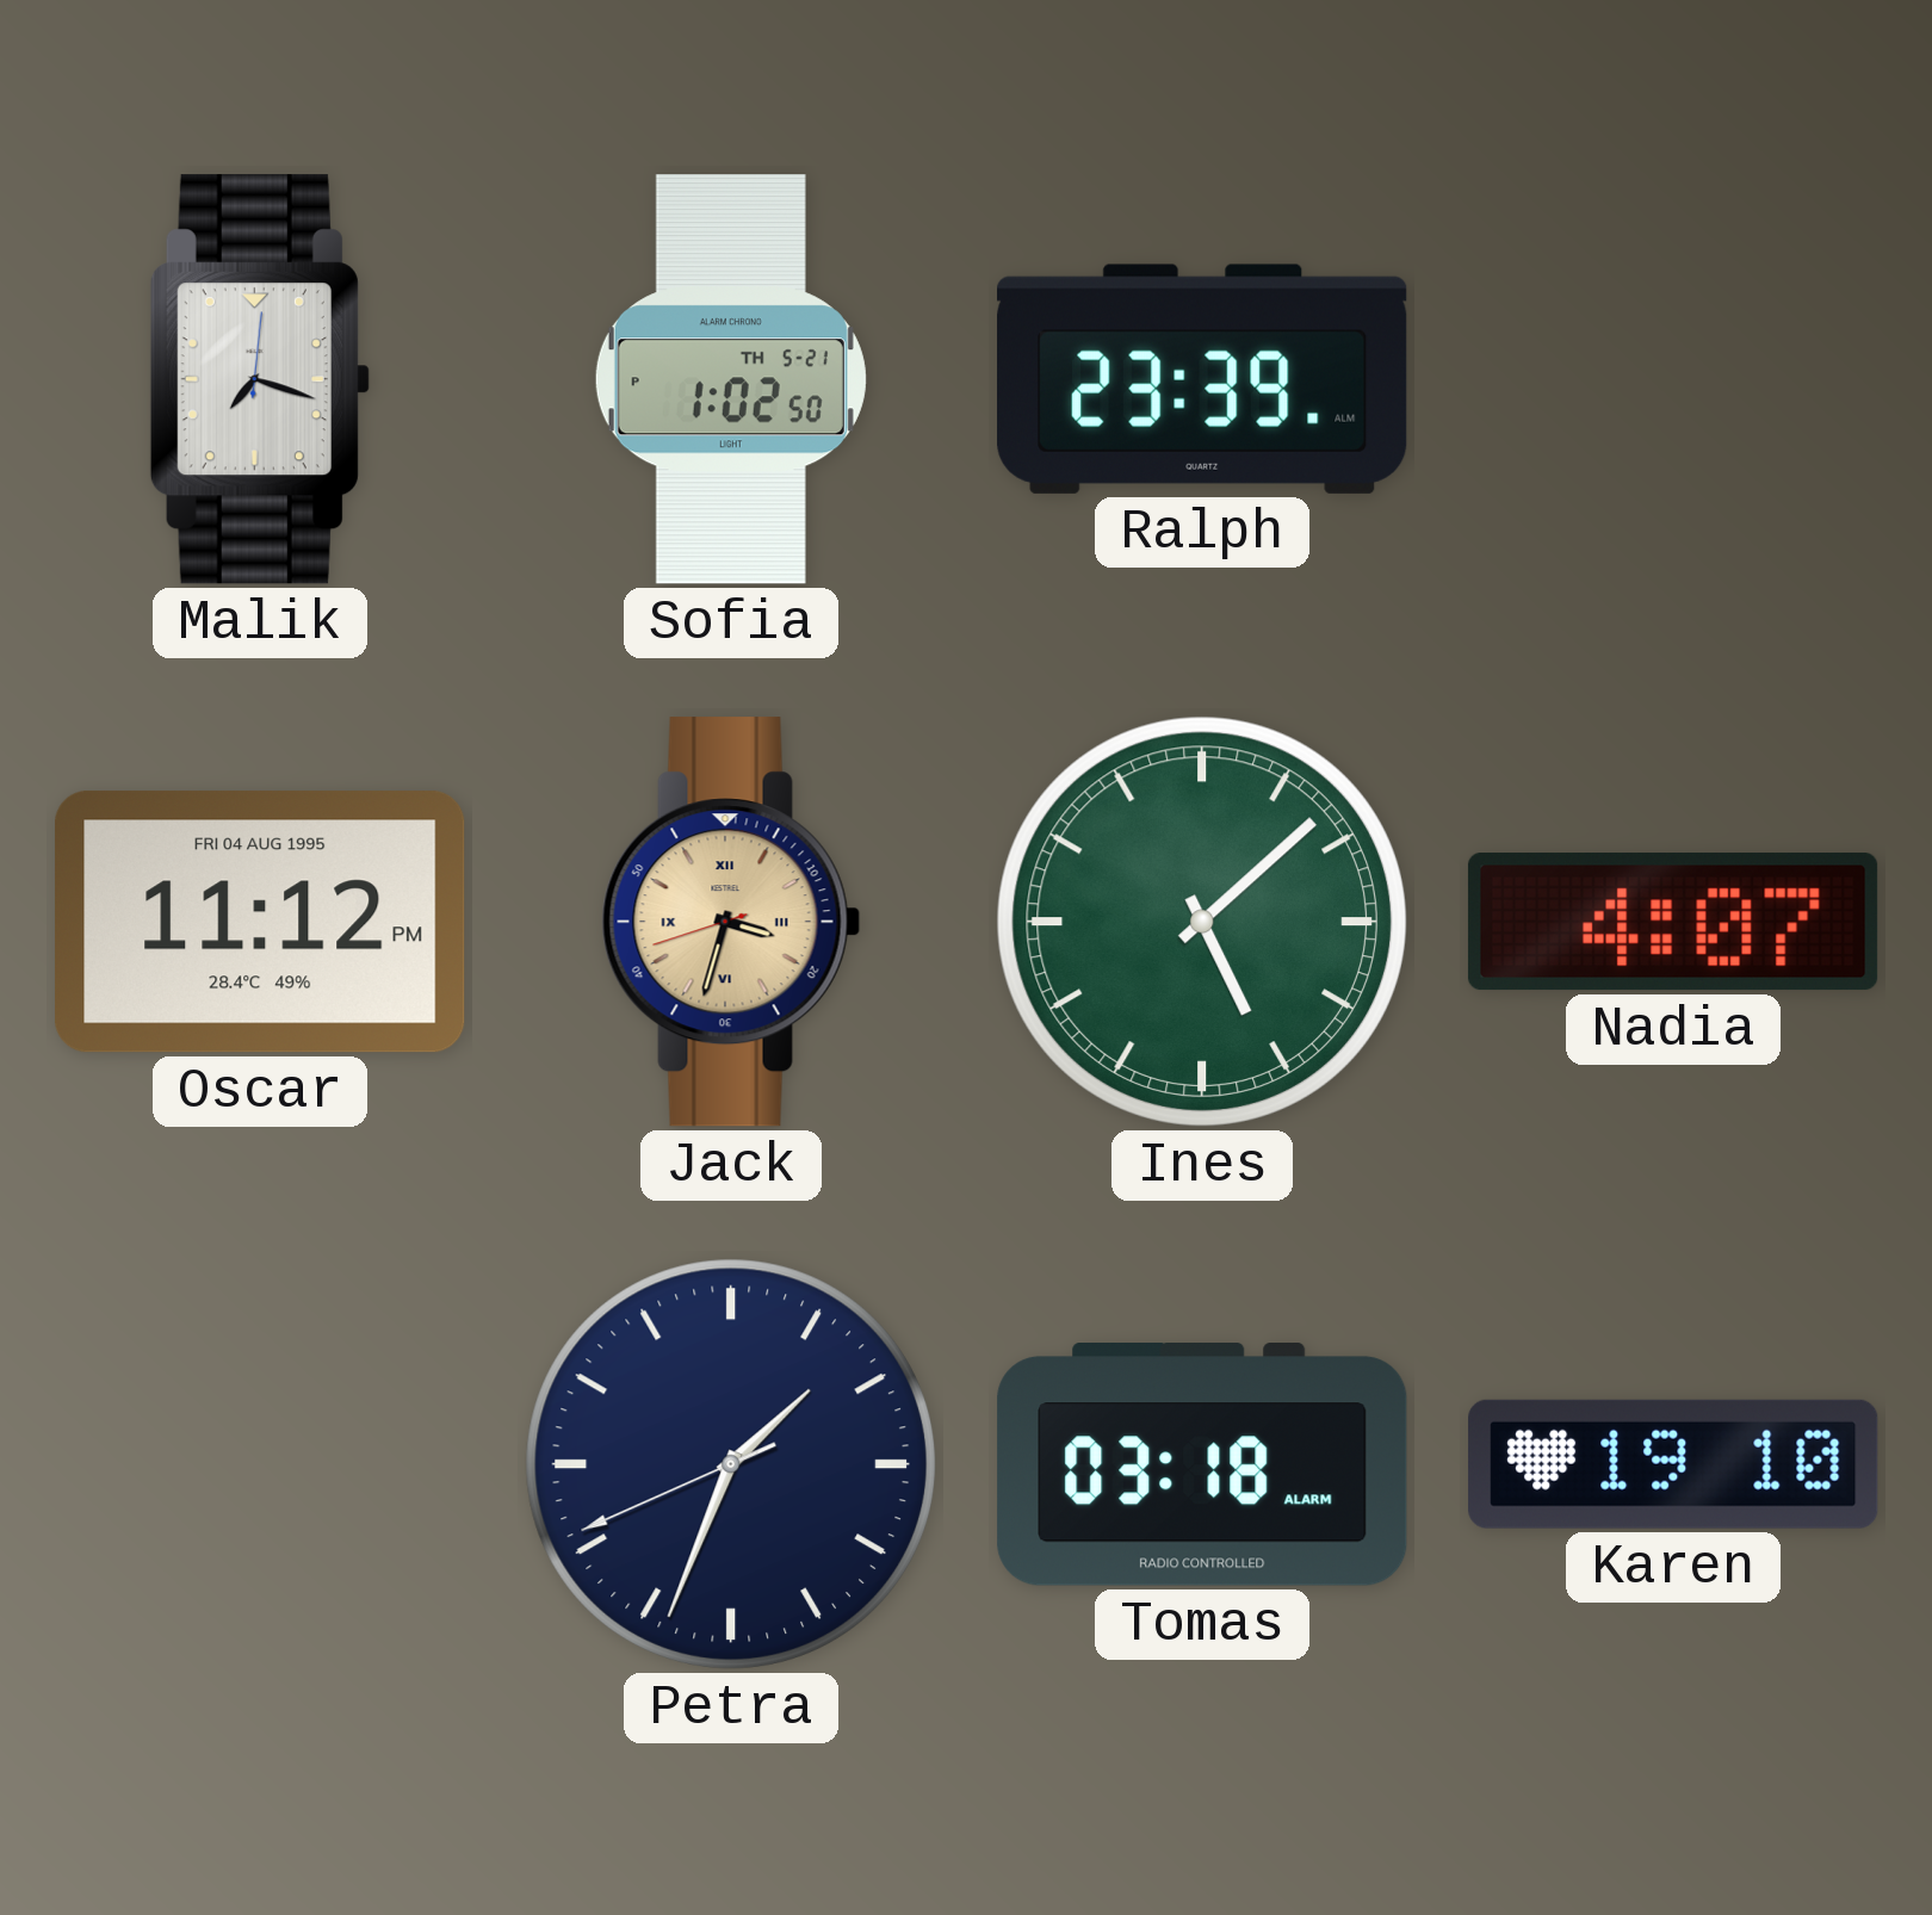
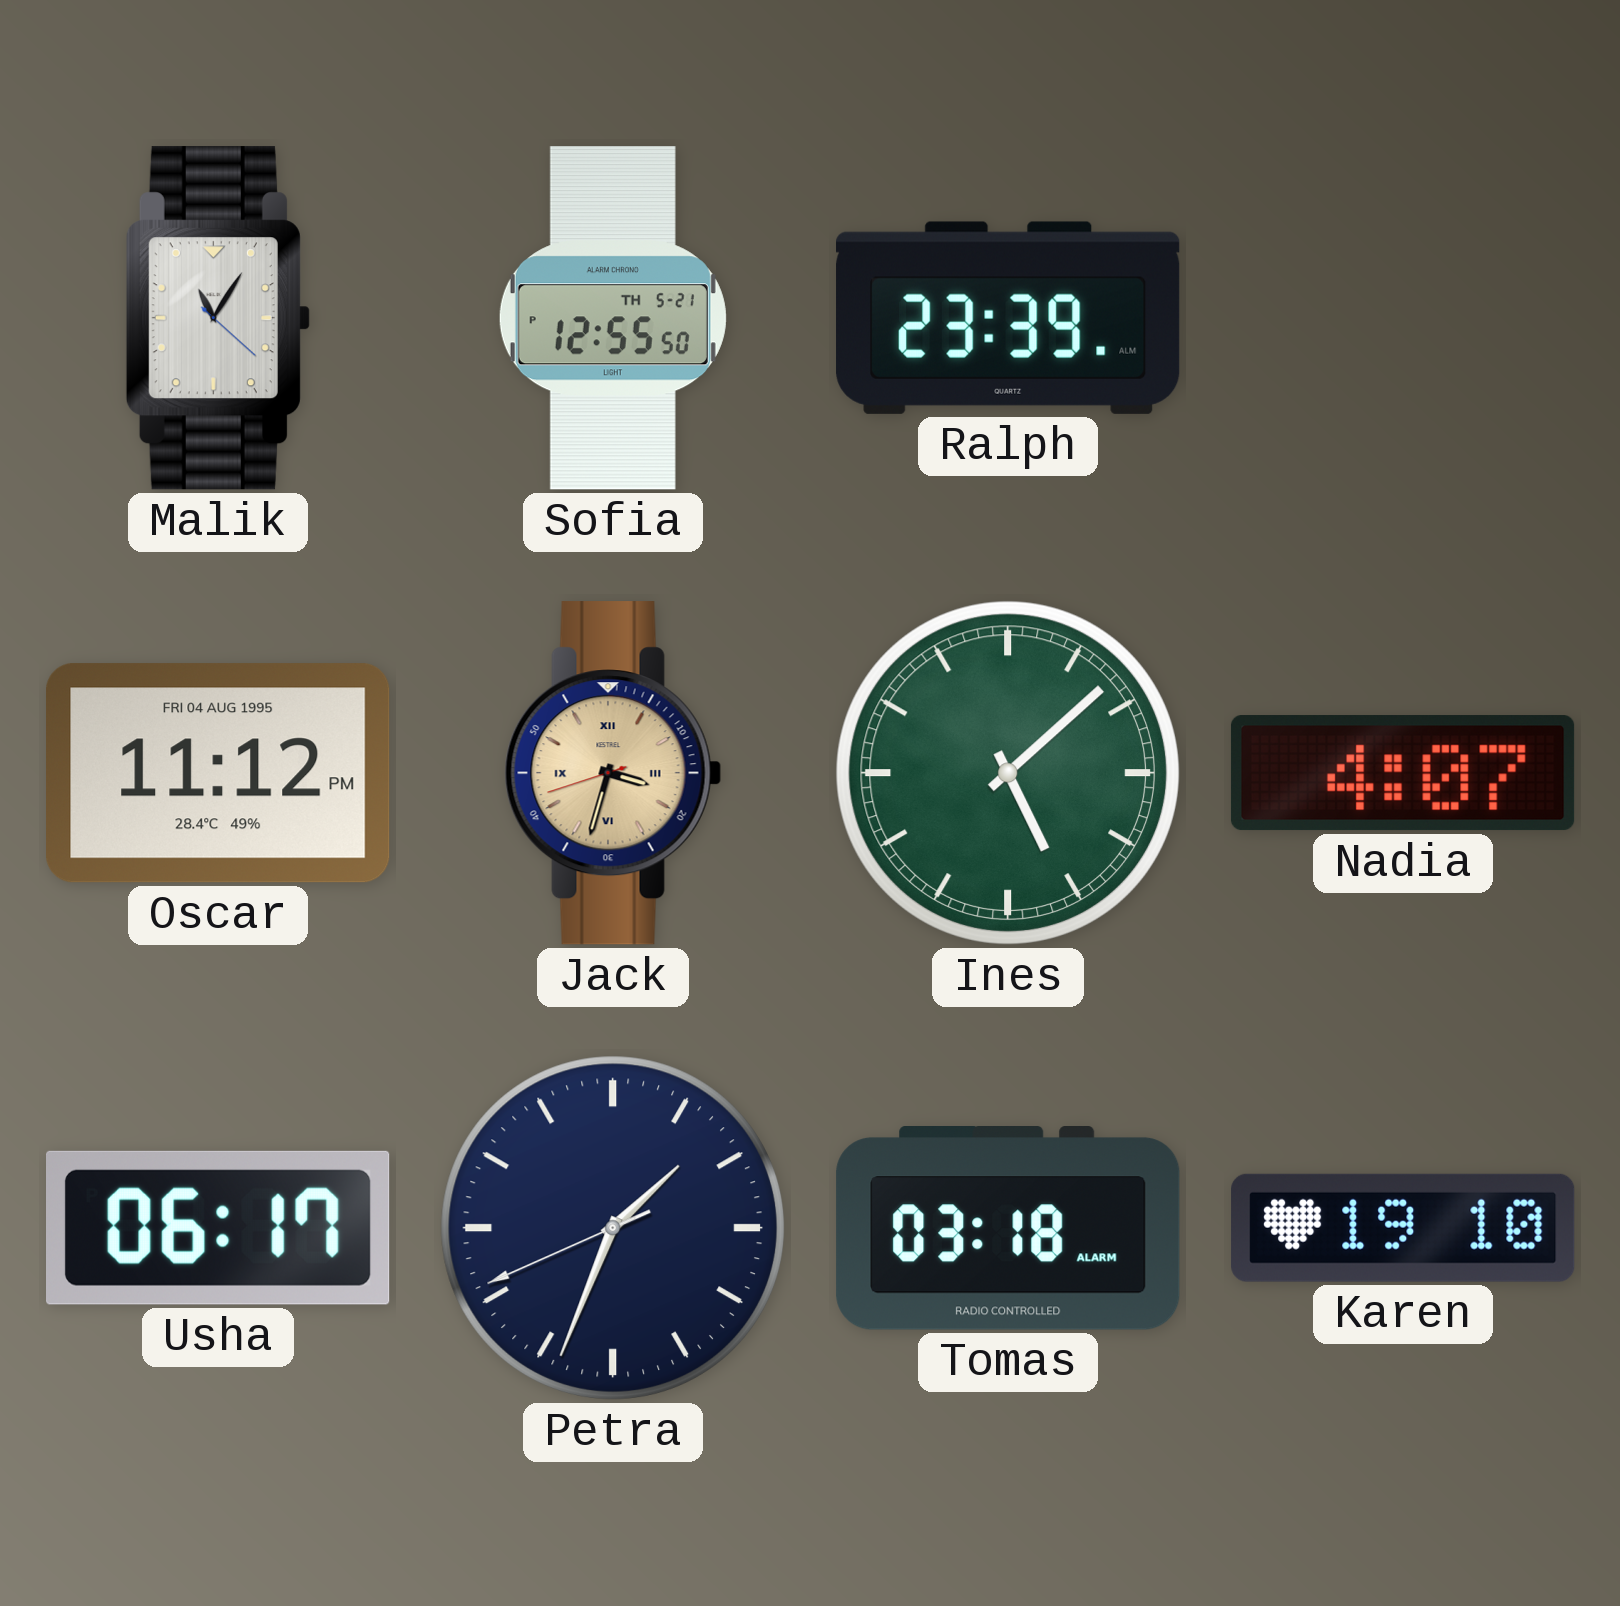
Malik: 7:18 -> 11:05
Sofia: 1:02 -> 12:55
Usha: none -> 06:17
